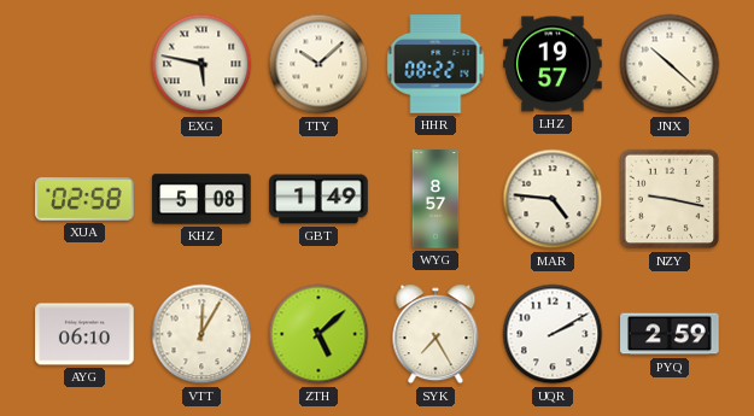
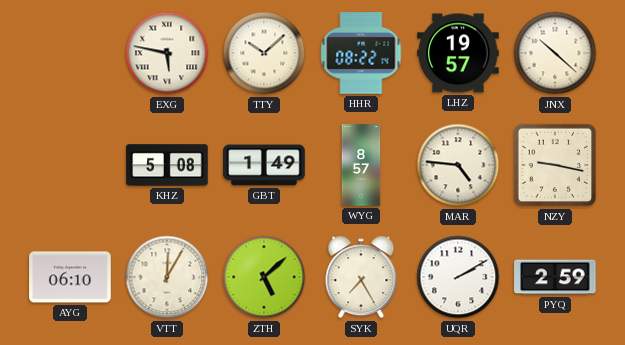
XUA: 02:58 -> none
